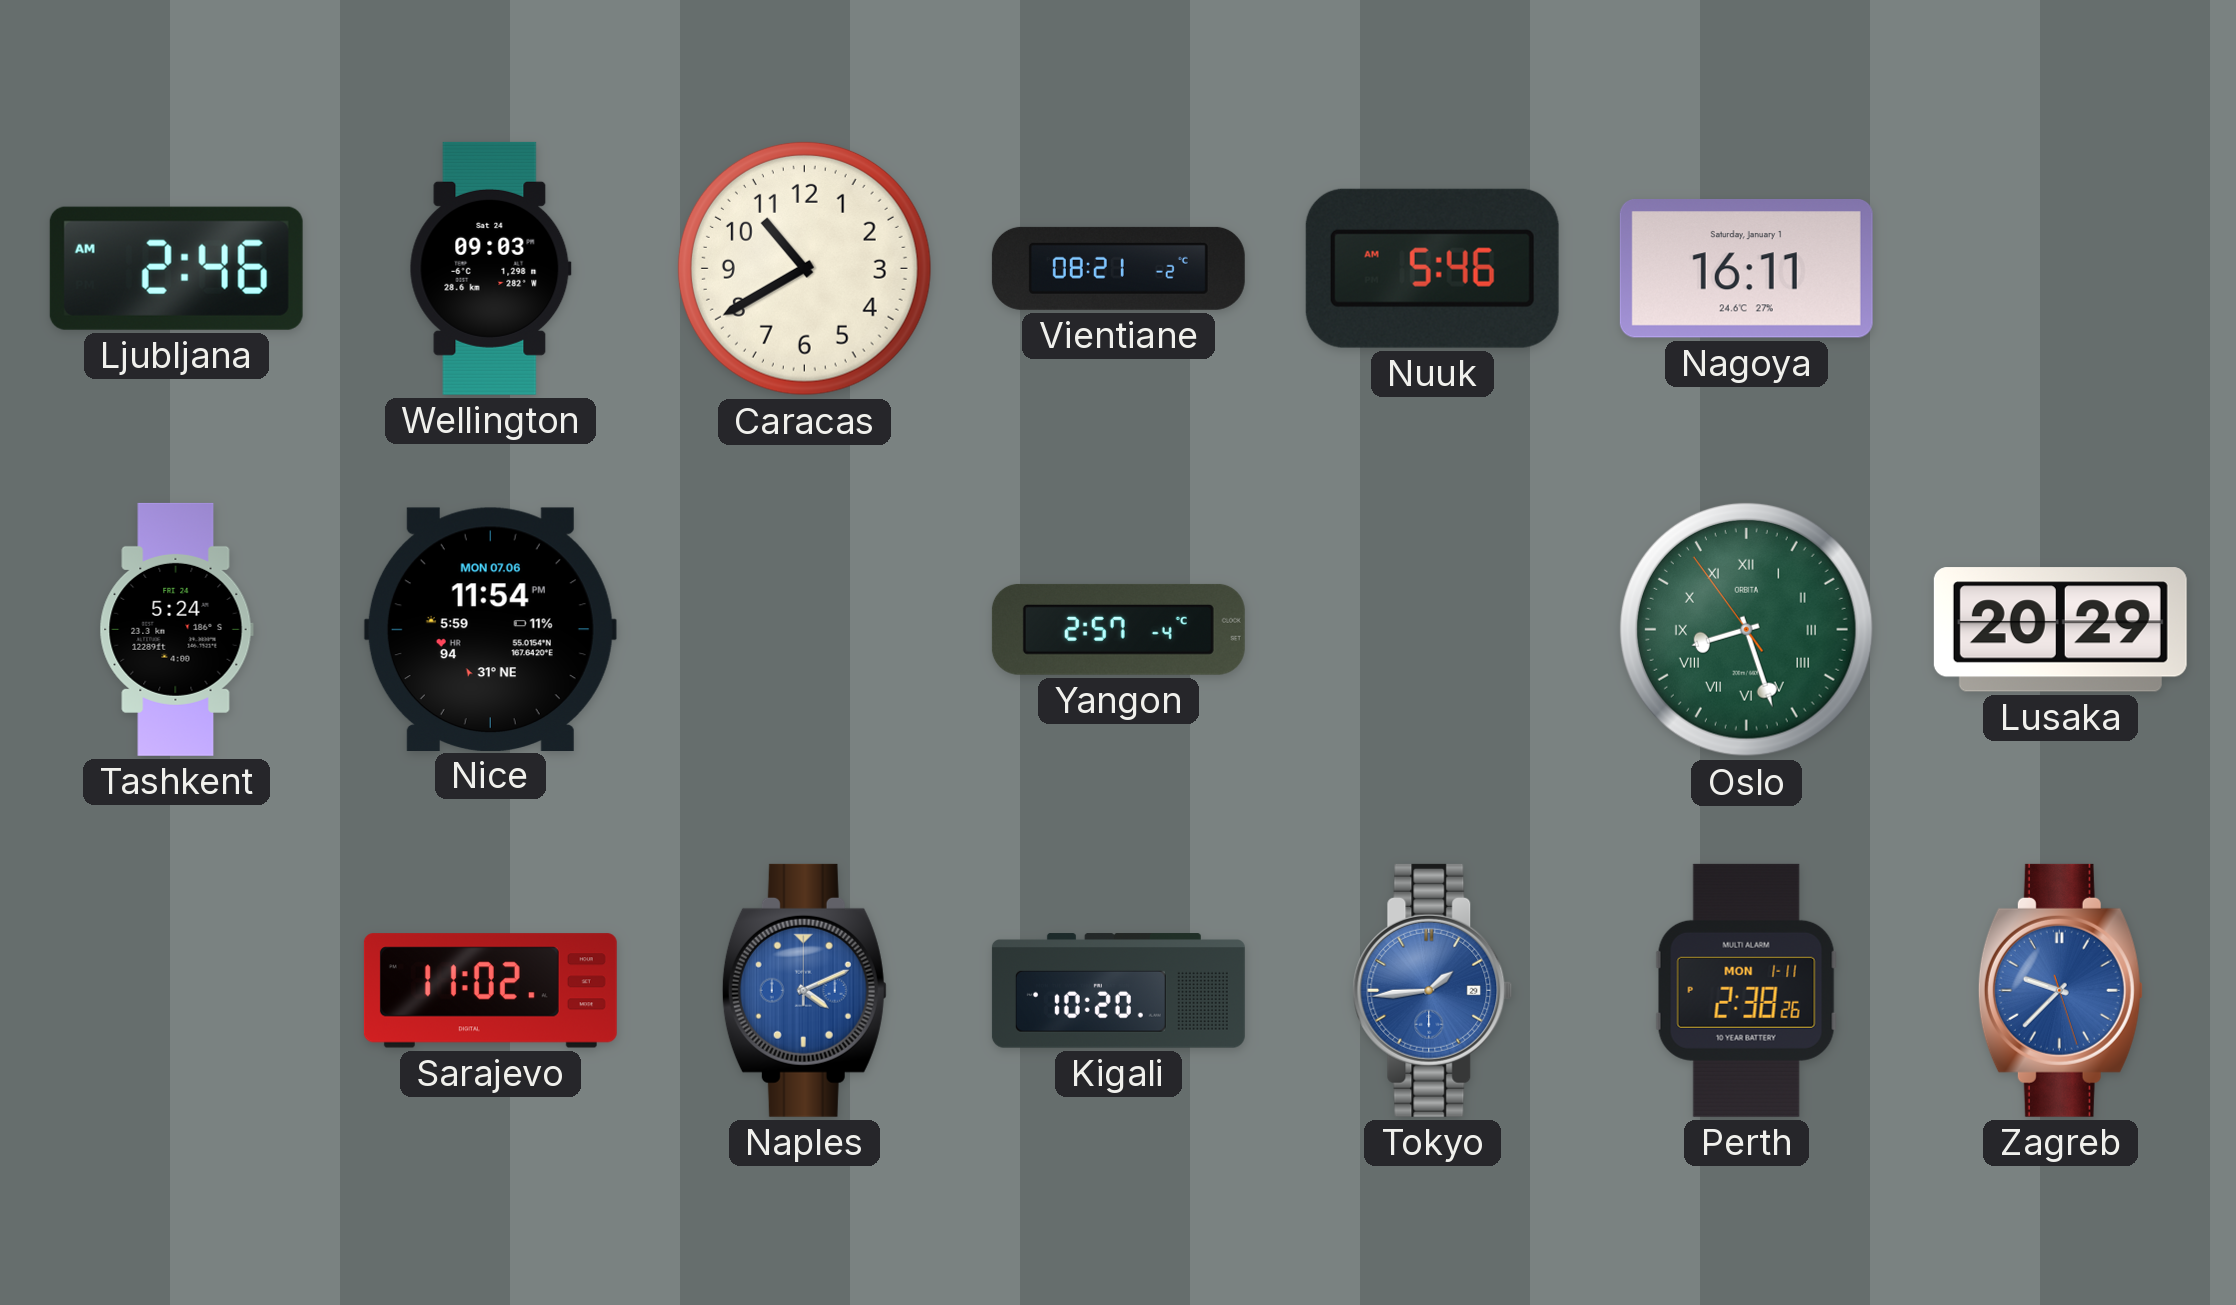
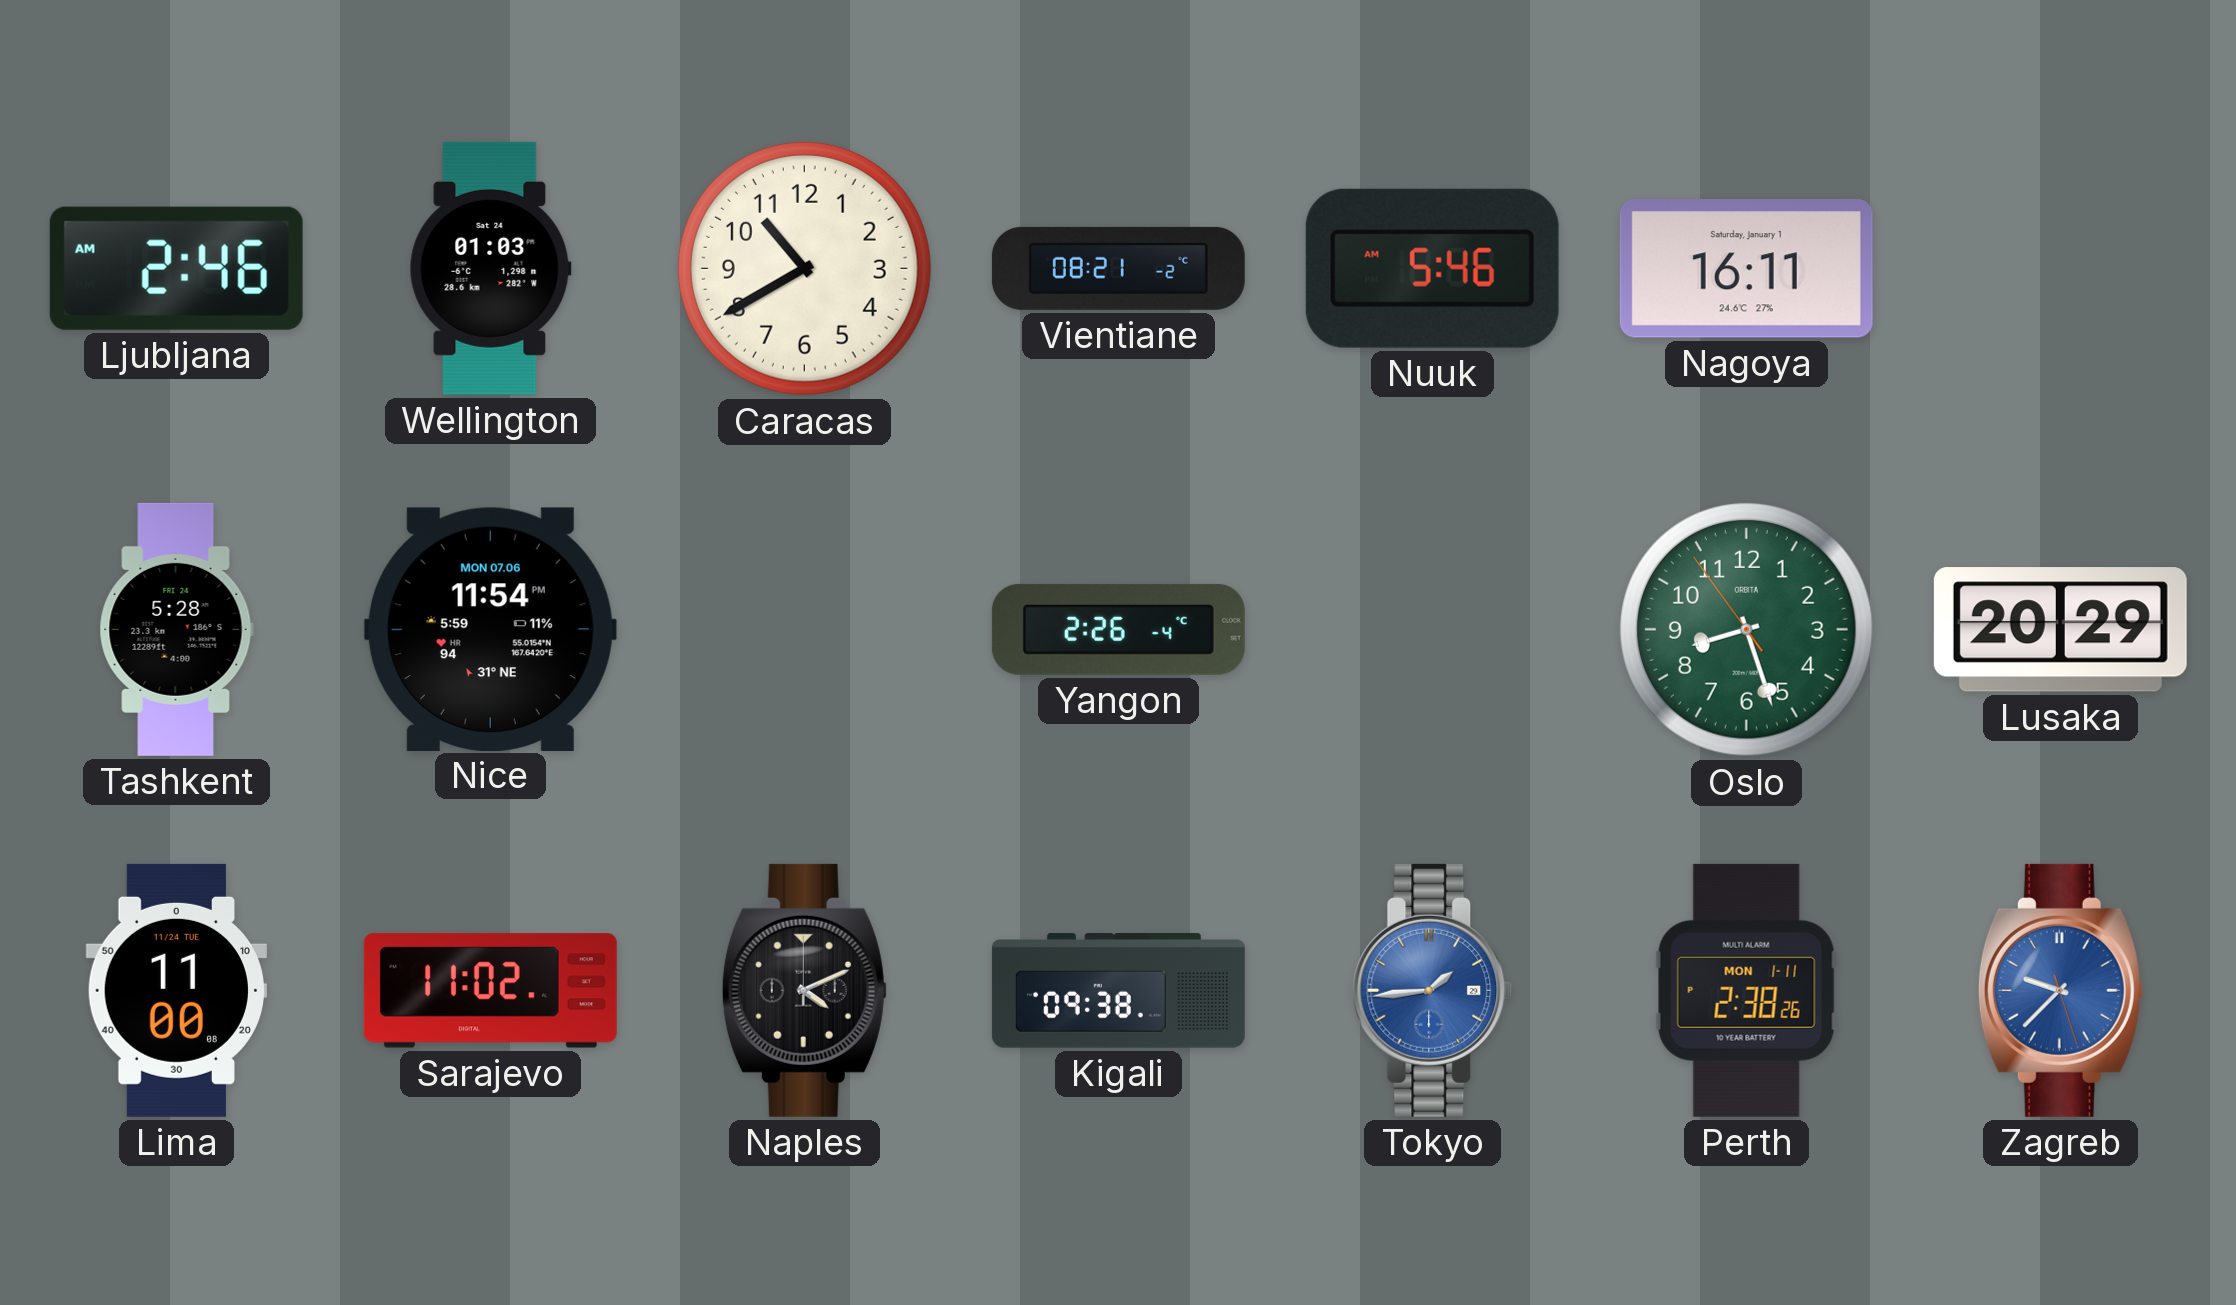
Wellington: 09:03 -> 01:03
Tashkent: 5:24 -> 5:28
Yangon: 2:57 -> 2:26
Oslo numerals: Roman -> Arabic
Lima: none -> 11:00
Naples dial: blue -> black
Kigali: 10:20 -> 09:38
